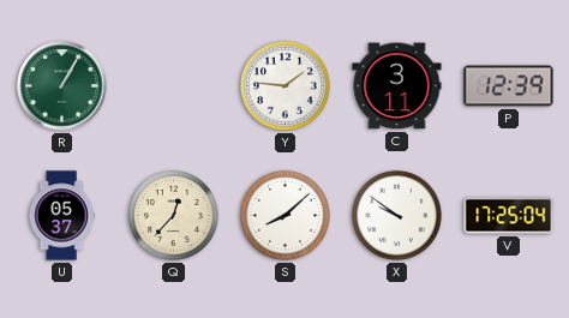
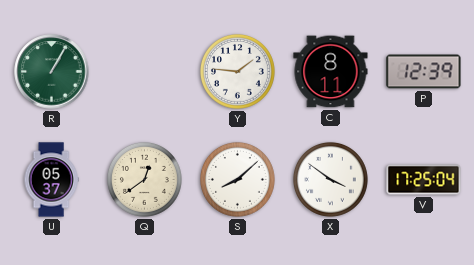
C: 3:11 -> 8:11
Q: 12:37 -> 12:39
X: 9:51 -> 3:51
